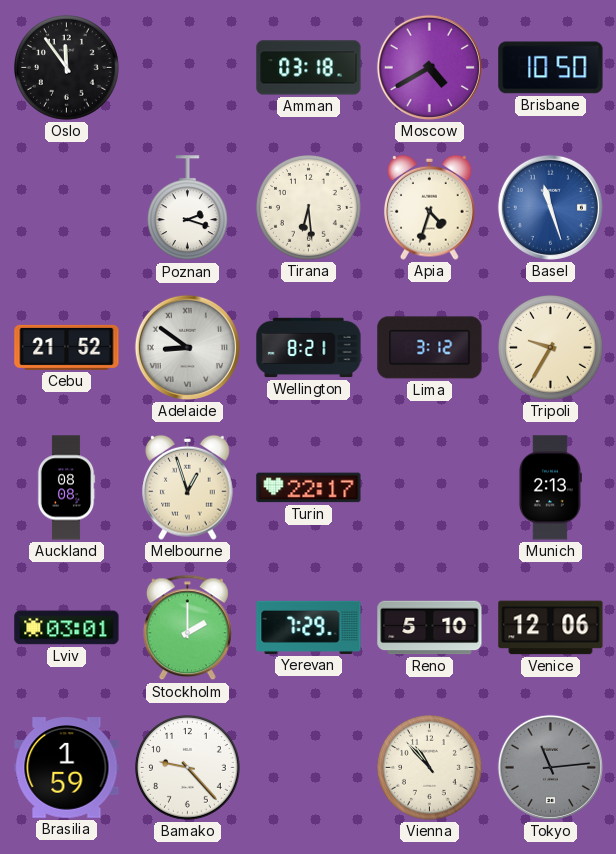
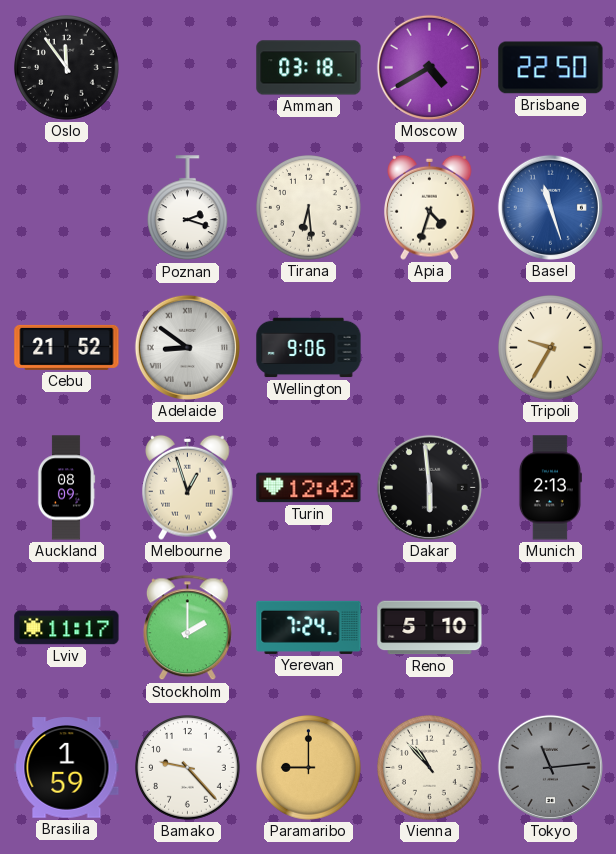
Brisbane: 10:50 -> 22:50
Wellington: 8:21 -> 9:06
Lima: 3:12 -> none
Auckland: 08:08 -> 08:09
Turin: 22:17 -> 12:42
Dakar: none -> 5:59
Lviv: 03:01 -> 11:17
Yerevan: 7:29 -> 7:24
Venice: 12:06 -> none
Paramaribo: none -> 9:00
